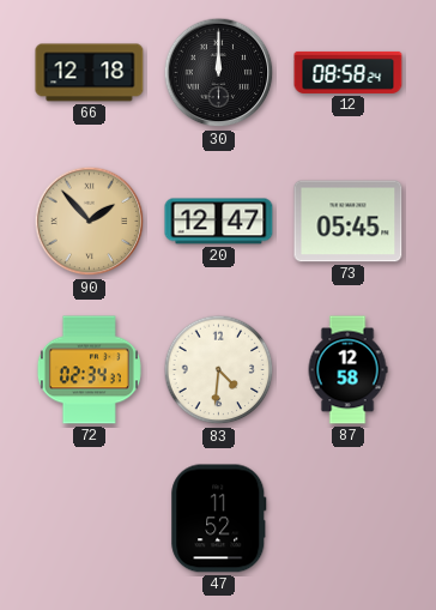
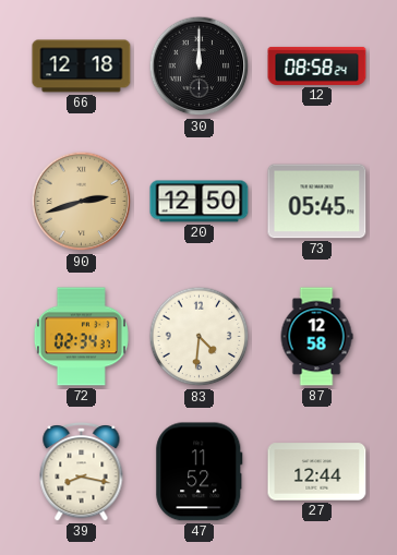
90: 1:53 -> 2:42
20: 12:47 -> 12:50
39: none -> 8:17
27: none -> 12:44
